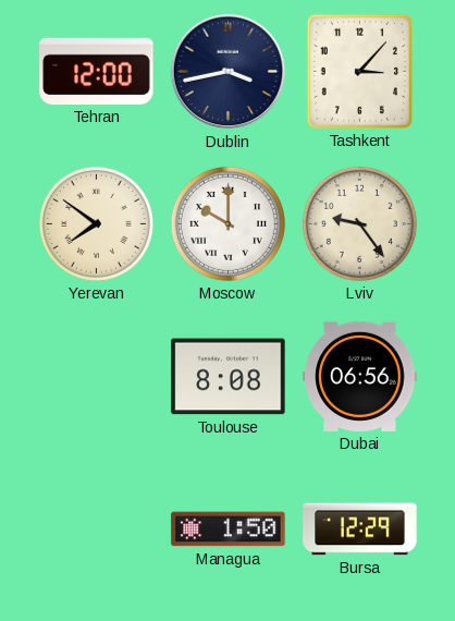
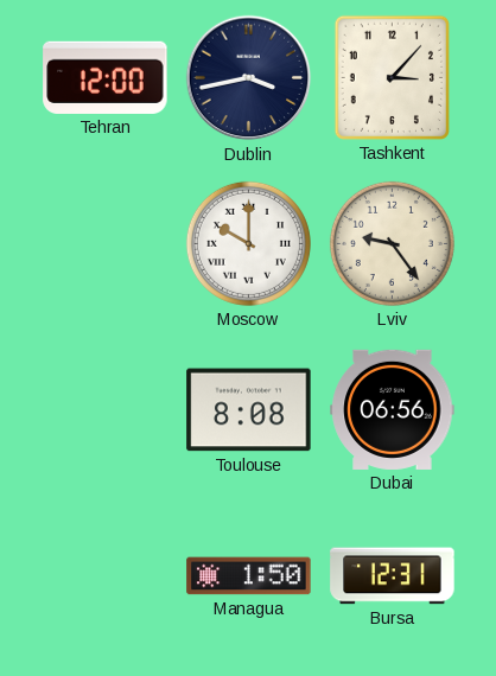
Yerevan: 7:51 -> none
Bursa: 12:29 -> 12:31
